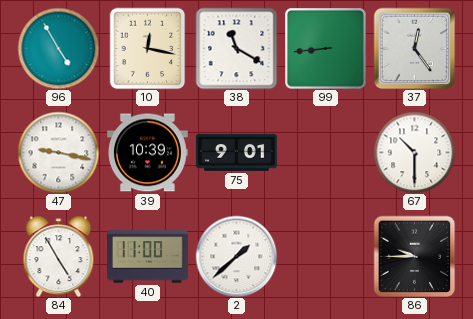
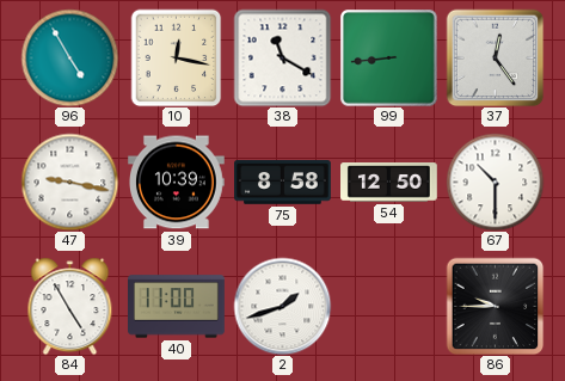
75: 9:01 -> 8:58
54: none -> 12:50
2: 1:38 -> 1:42
